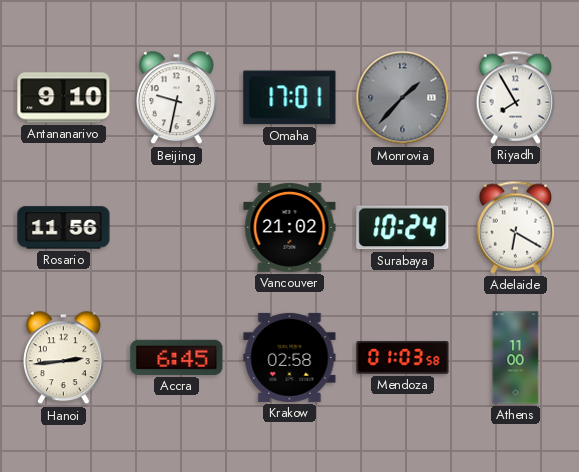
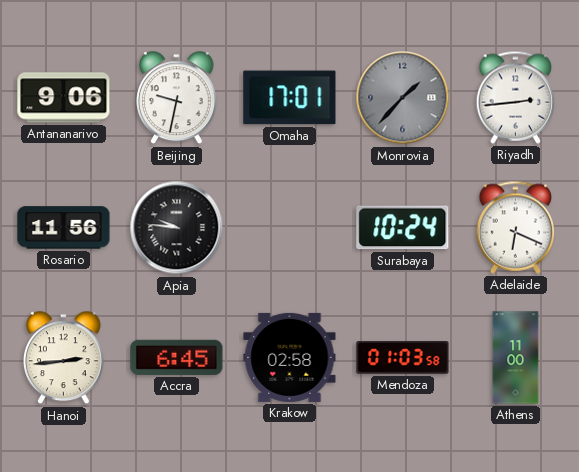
Antananarivo: 9:10 -> 9:06
Riyadh: 7:55 -> 2:44
Apia: none -> 9:46
Vancouver: 21:02 -> none
Adelaide: 6:20 -> 6:19
